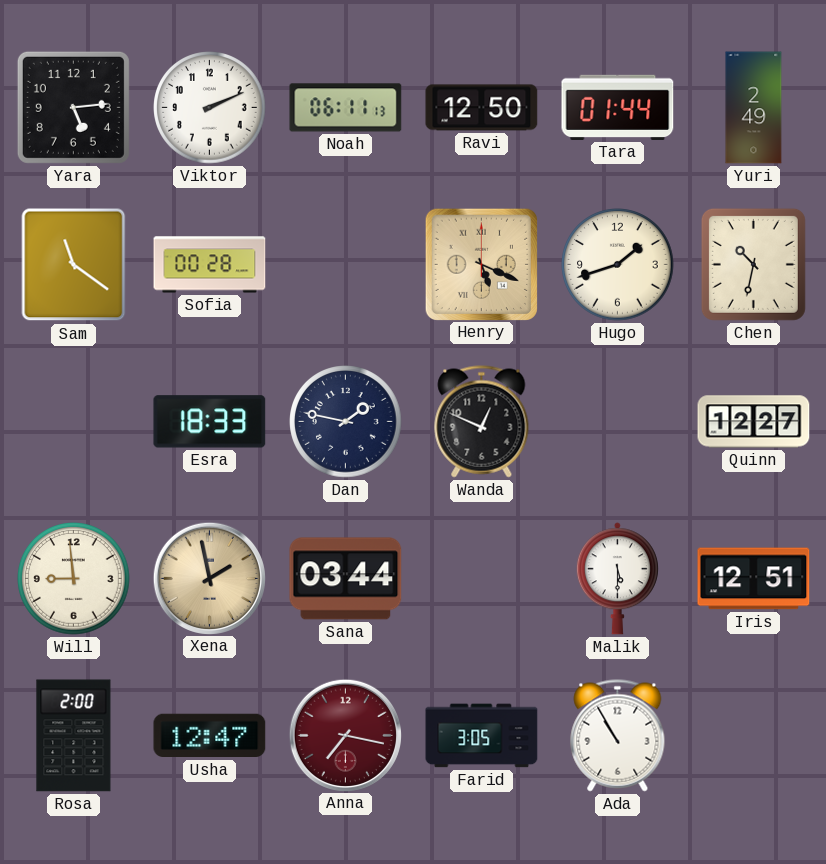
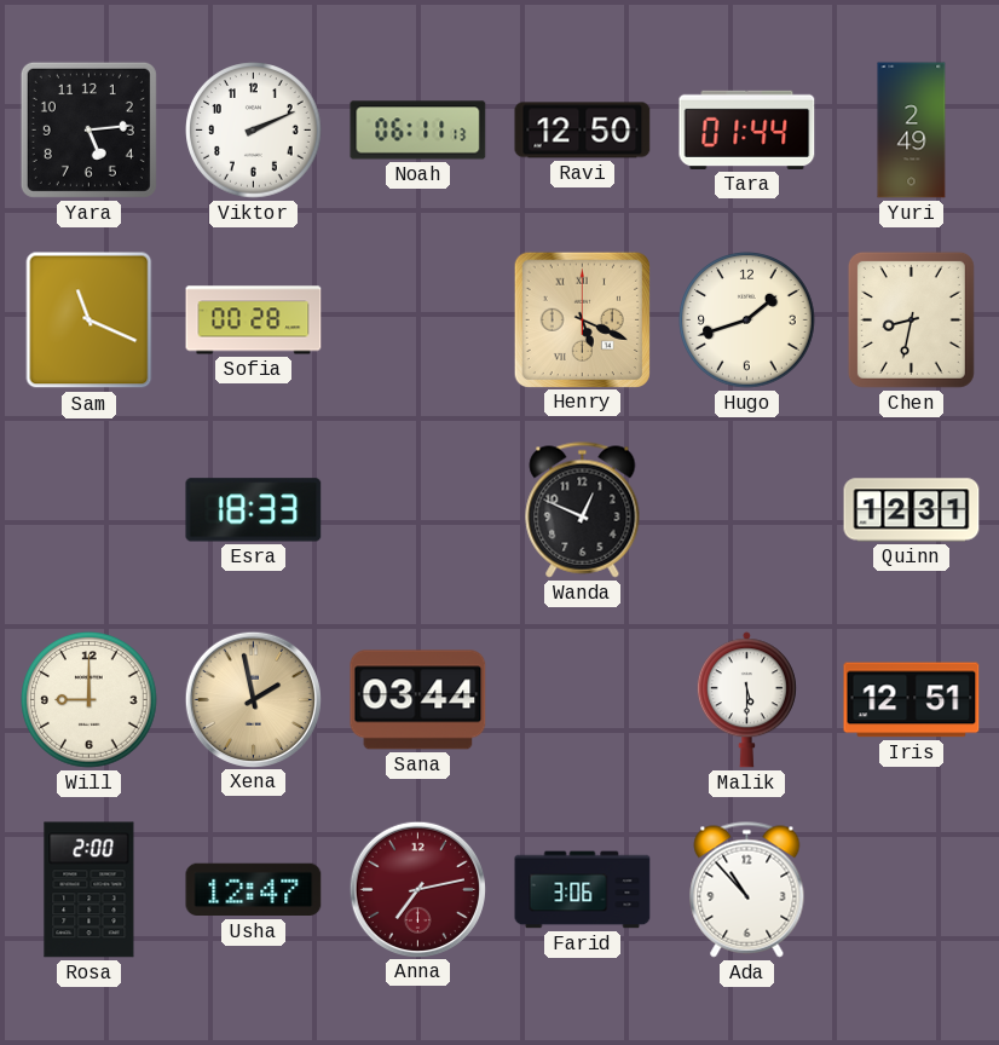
Sam: 11:21 -> 11:19
Chen: 10:32 -> 8:32
Dan: 1:47 -> none
Quinn: 12:27 -> 12:31
Will: 8:59 -> 9:00
Anna: 7:17 -> 7:13
Farid: 3:05 -> 3:06
Ada: 10:55 -> 10:53
